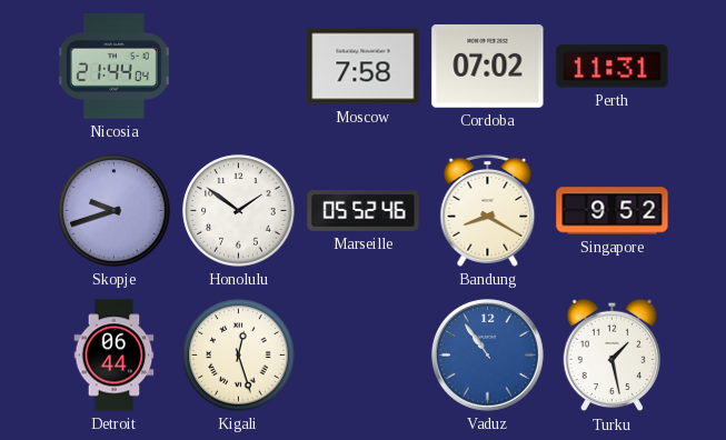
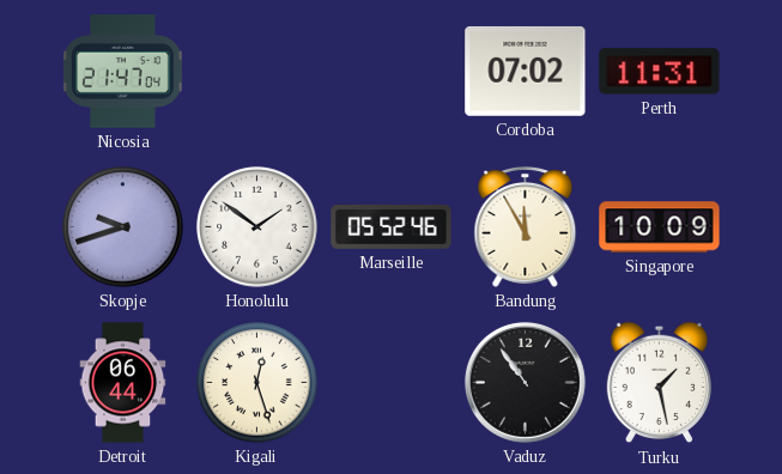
Nicosia: 21:44 -> 21:47
Moscow: 7:58 -> none
Bandung: 8:20 -> 11:55
Singapore: 9:52 -> 10:09
Vaduz dial: blue -> black
